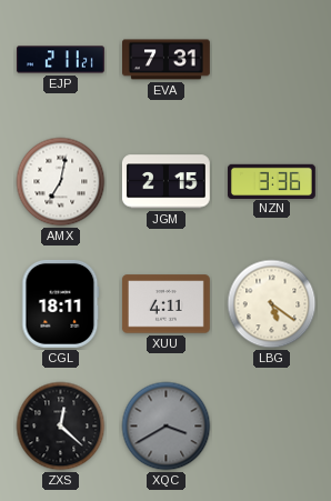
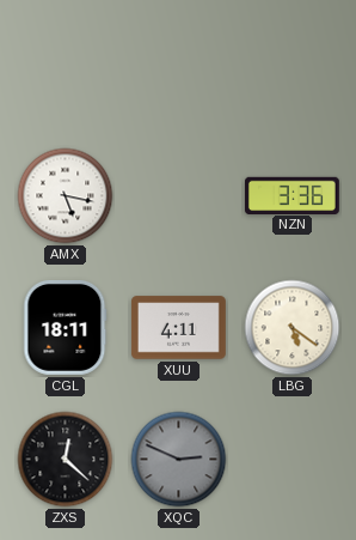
EJP: 2:11 -> none
EVA: 7:31 -> none
AMX: 7:02 -> 5:17
JGM: 2:15 -> none
XQC: 3:40 -> 2:49
